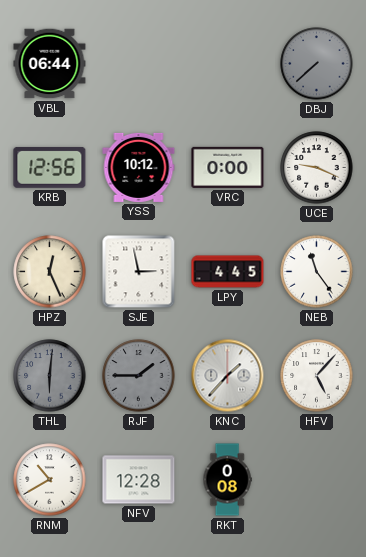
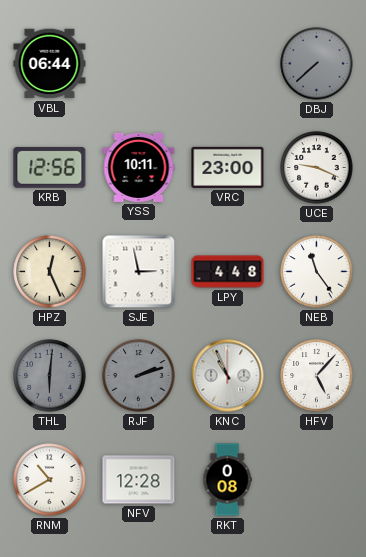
YSS: 10:12 -> 10:11
VRC: 0:00 -> 23:00
LPY: 4:45 -> 4:48
RJF: 1:45 -> 2:12
KNC: 1:37 -> 10:56
